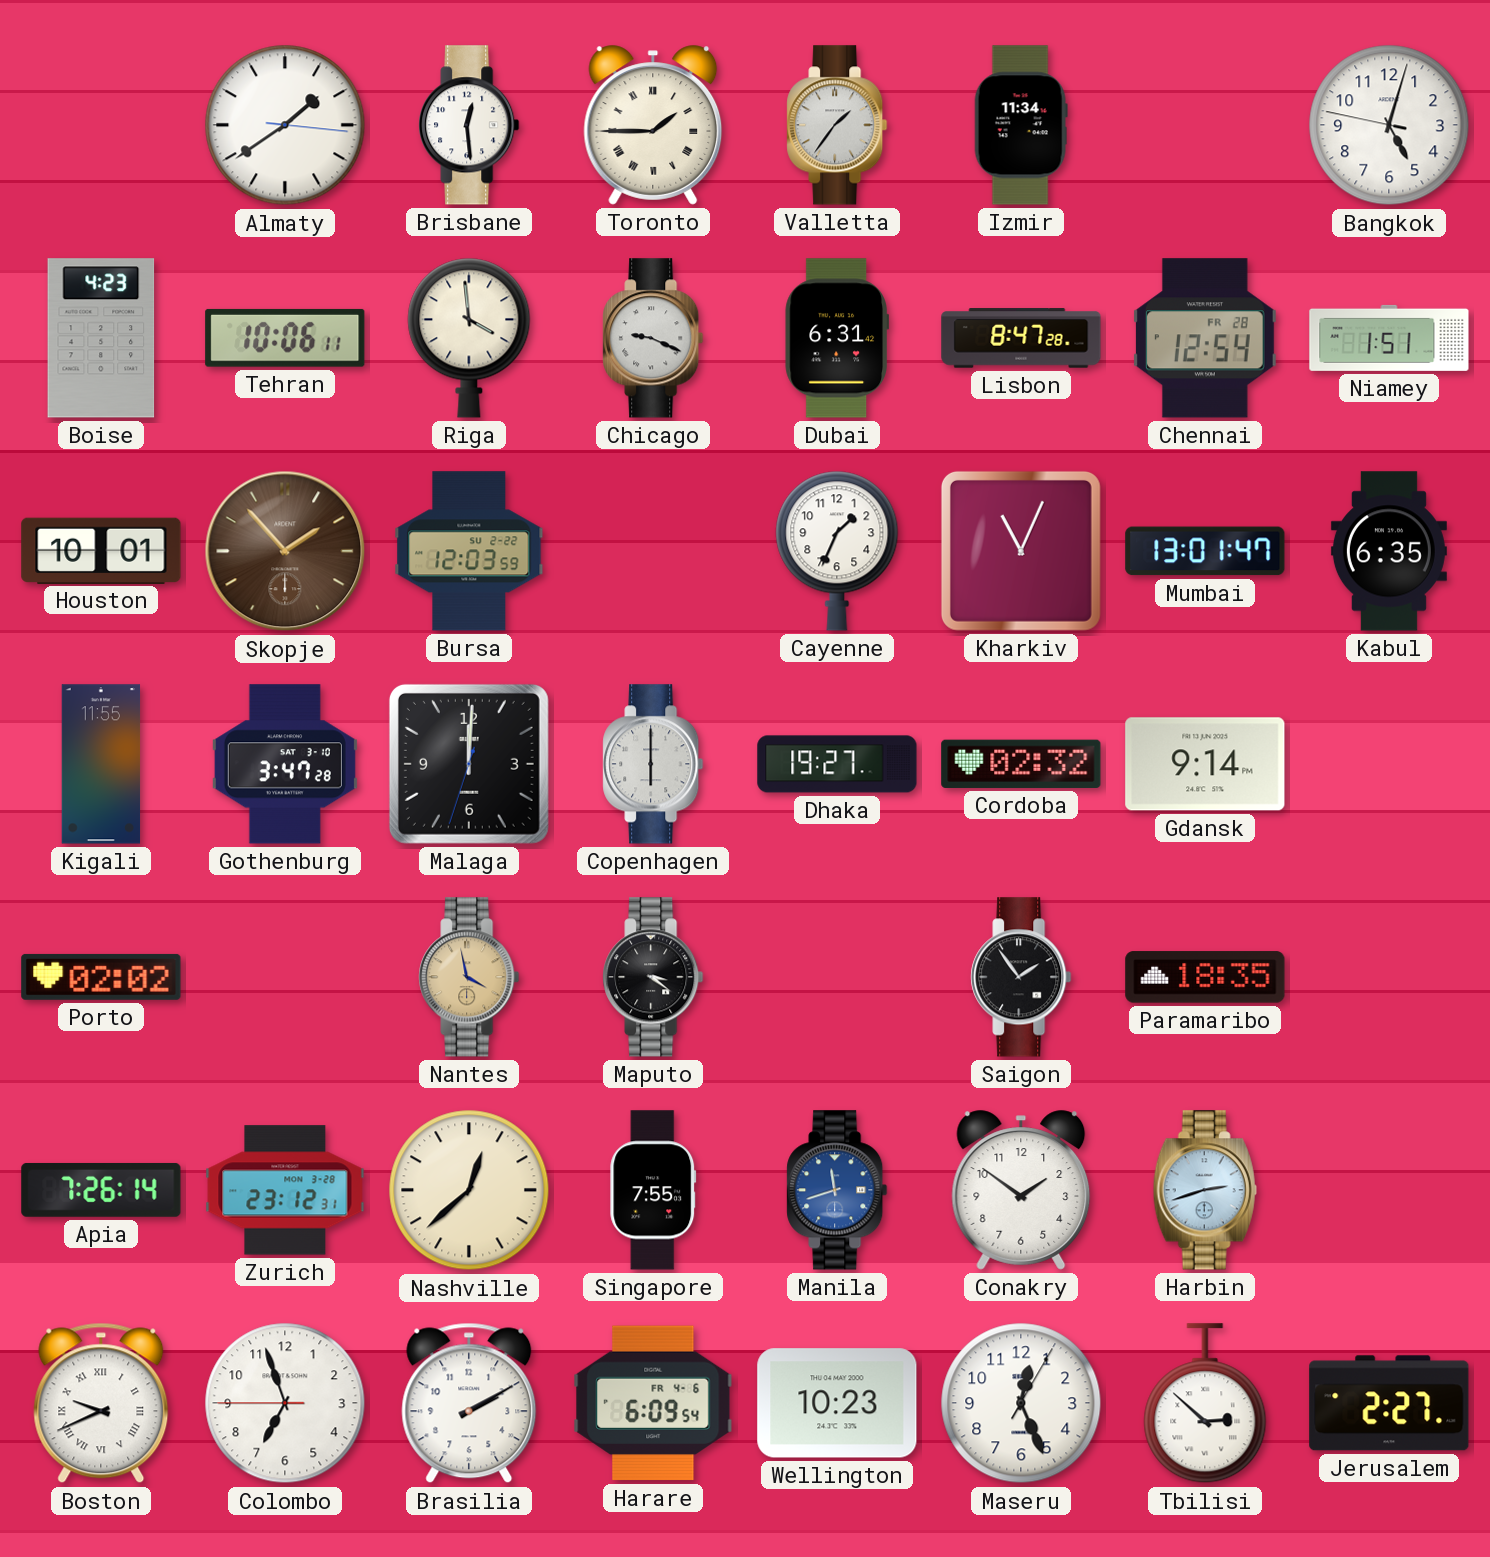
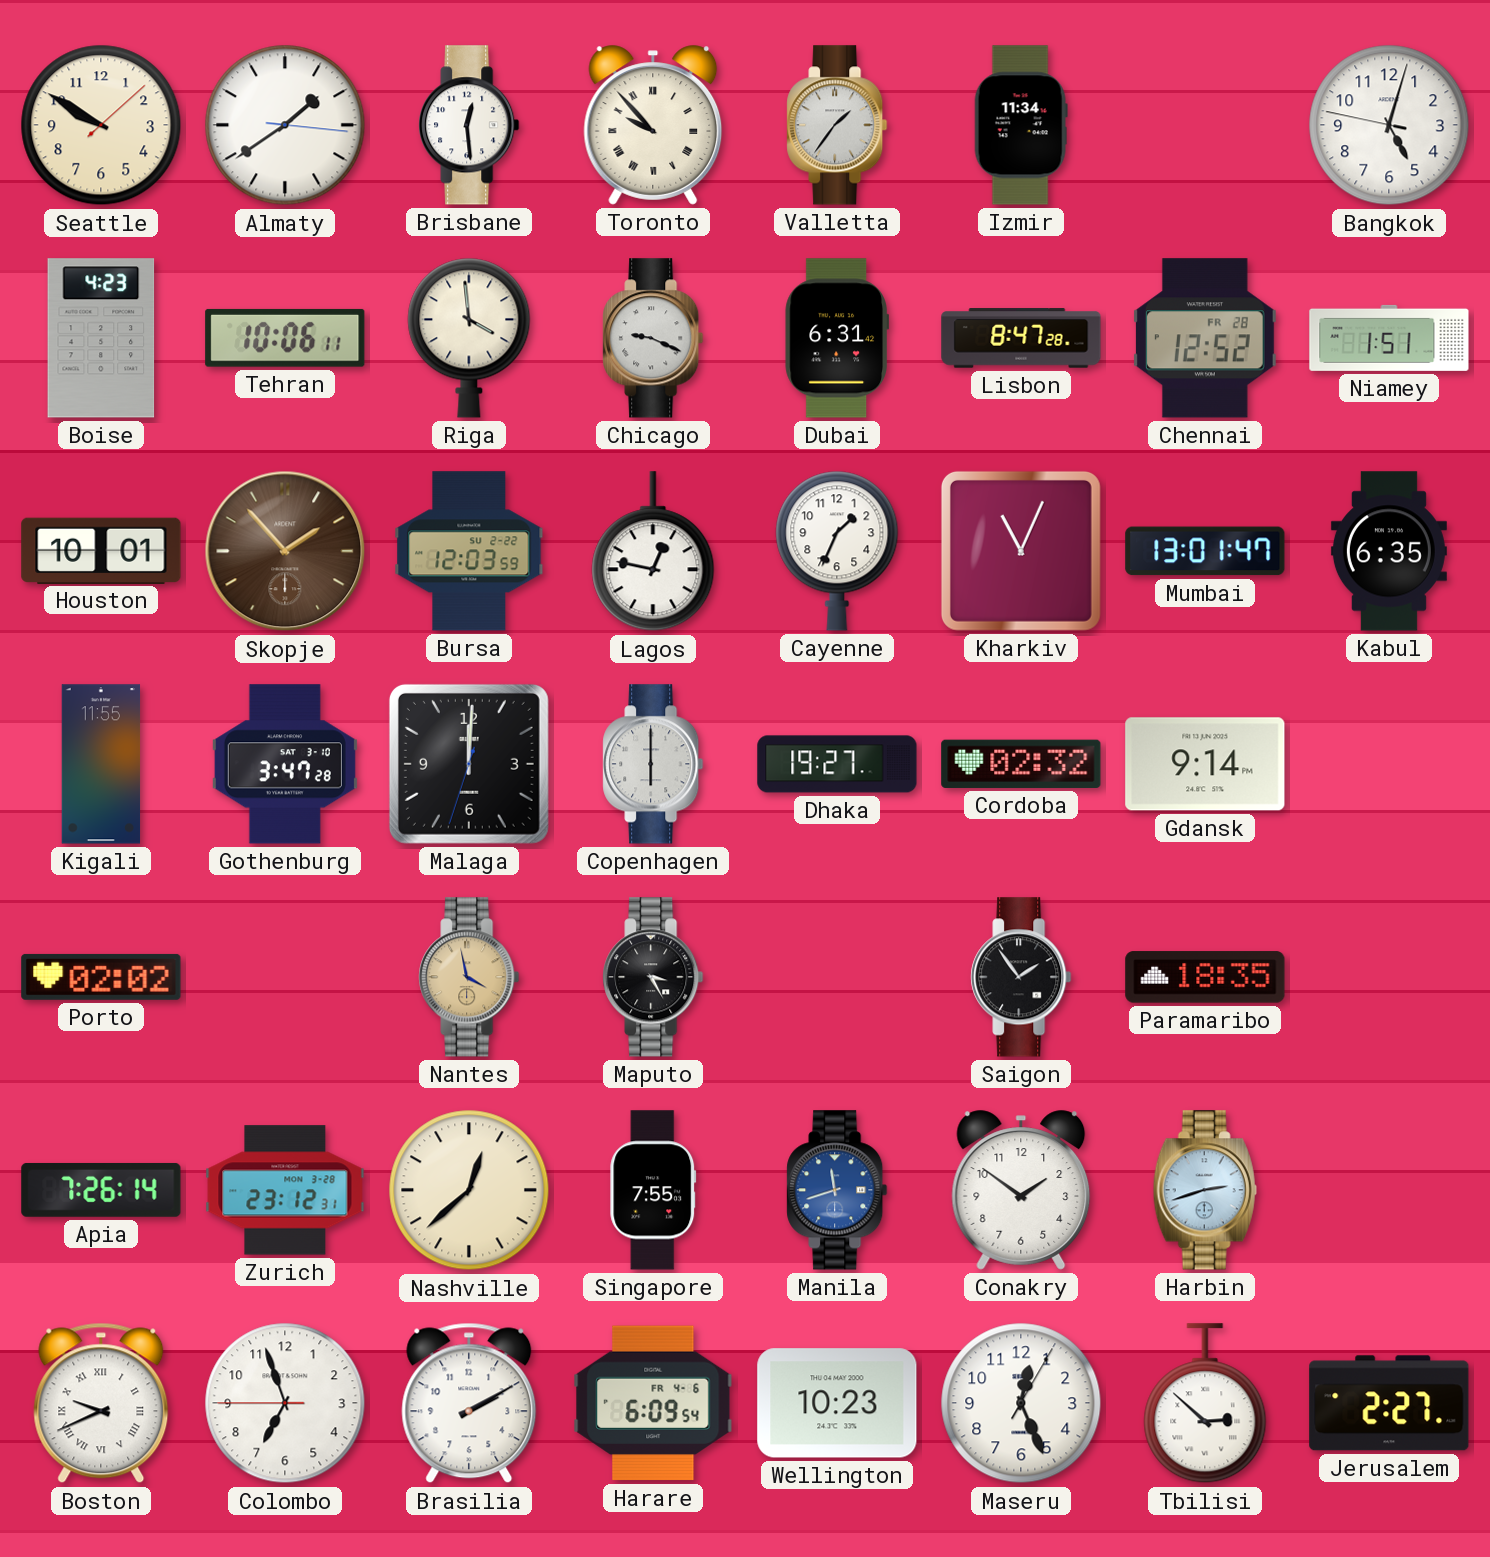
Seattle: none -> 9:50
Toronto: 1:45 -> 9:53
Chennai: 12:54 -> 12:52
Lagos: none -> 12:47
Maputo: 3:21 -> 3:25
